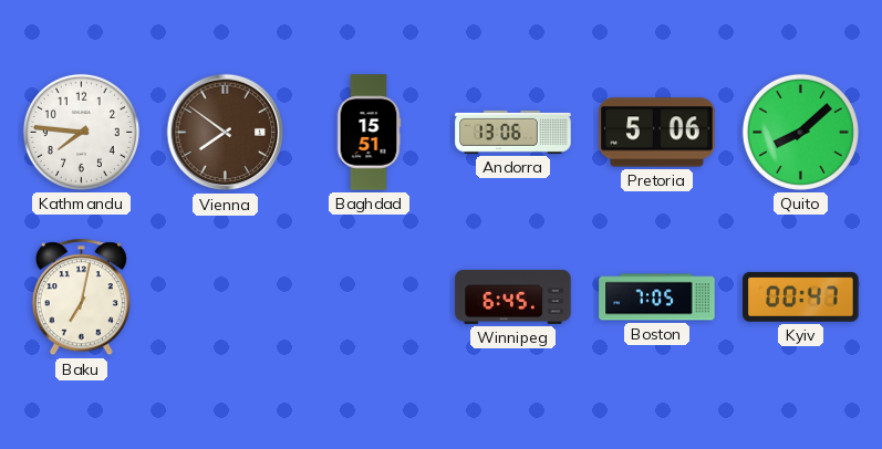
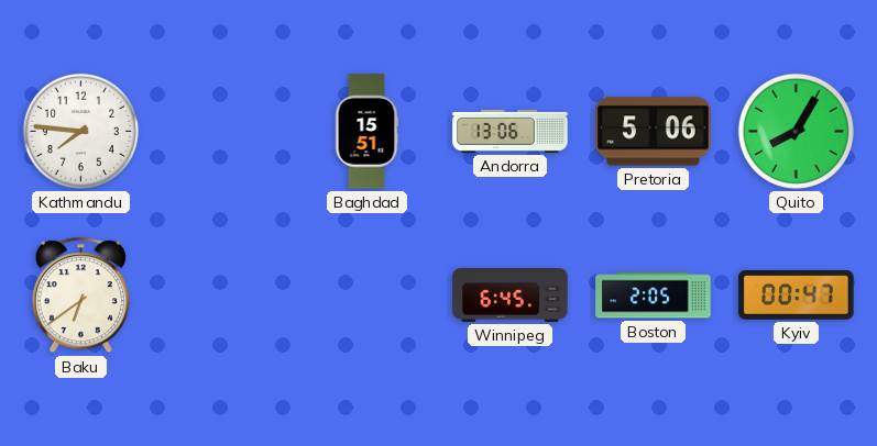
Vienna: 7:51 -> none
Quito: 8:08 -> 8:05
Baku: 7:02 -> 6:39
Boston: 7:05 -> 2:05
